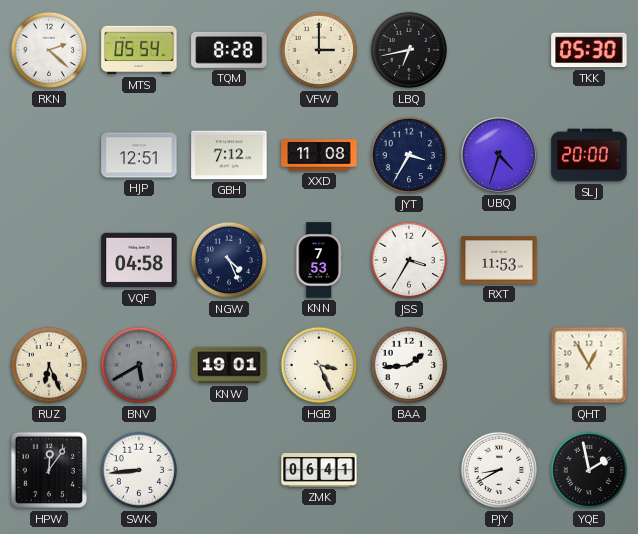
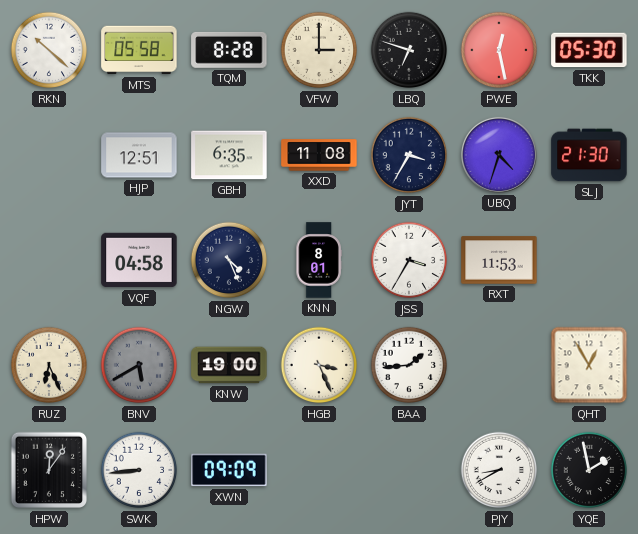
RKN: 2:22 -> 10:22
MTS: 05:54 -> 05:58
LBQ: 6:43 -> 6:48
PWE: none -> 12:28
GBH: 7:12 -> 6:35
SLJ: 20:00 -> 21:30
KNN: 7:53 -> 8:01
KNW: 19:01 -> 19:00
XWN: none -> 09:09
ZMK: 06:41 -> none
